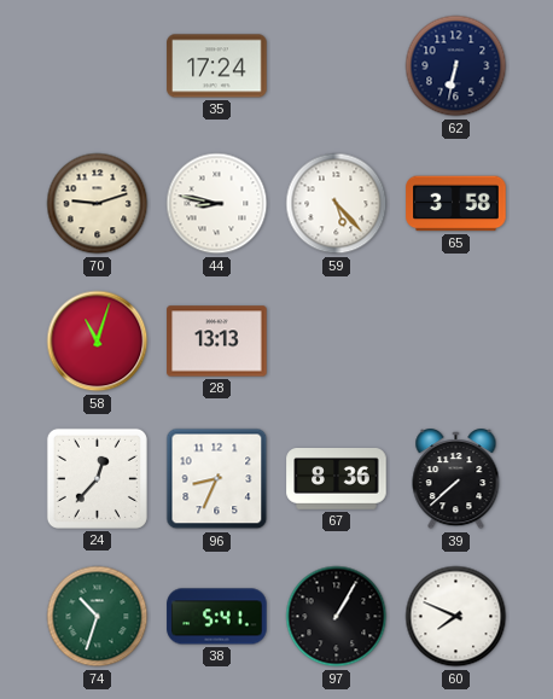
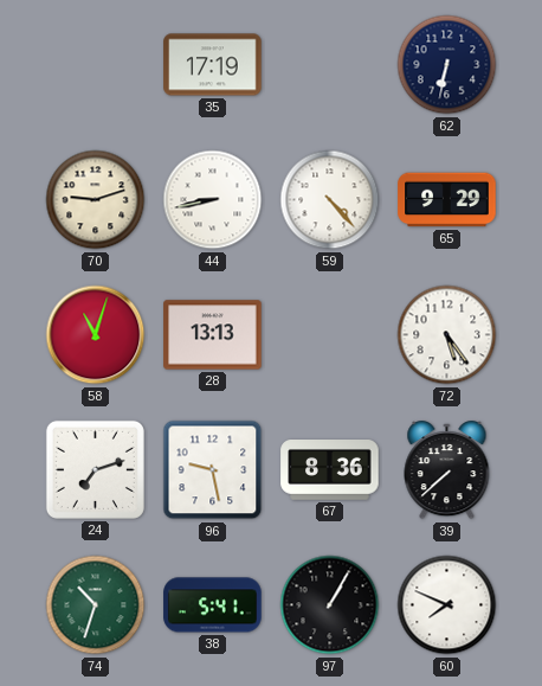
35: 17:24 -> 17:19
44: 8:47 -> 8:43
59: 5:23 -> 4:23
65: 3:58 -> 9:29
72: none -> 5:24
24: 12:37 -> 7:12
96: 8:34 -> 9:28
